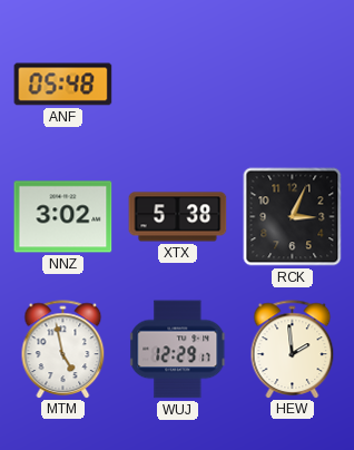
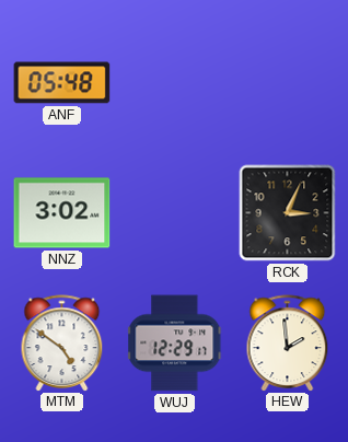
XTX: 5:38 -> none
MTM: 4:58 -> 4:51
